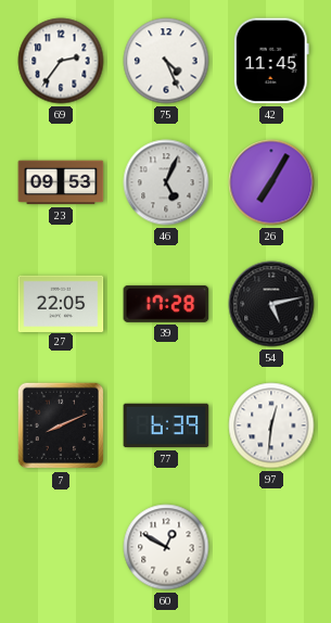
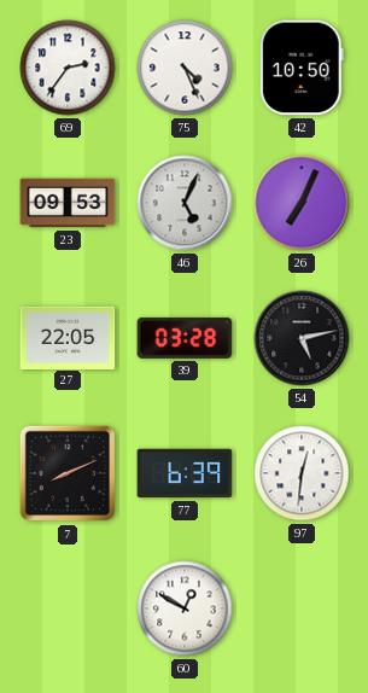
42: 11:45 -> 10:50
26: 7:05 -> 7:04
39: 17:28 -> 03:28
